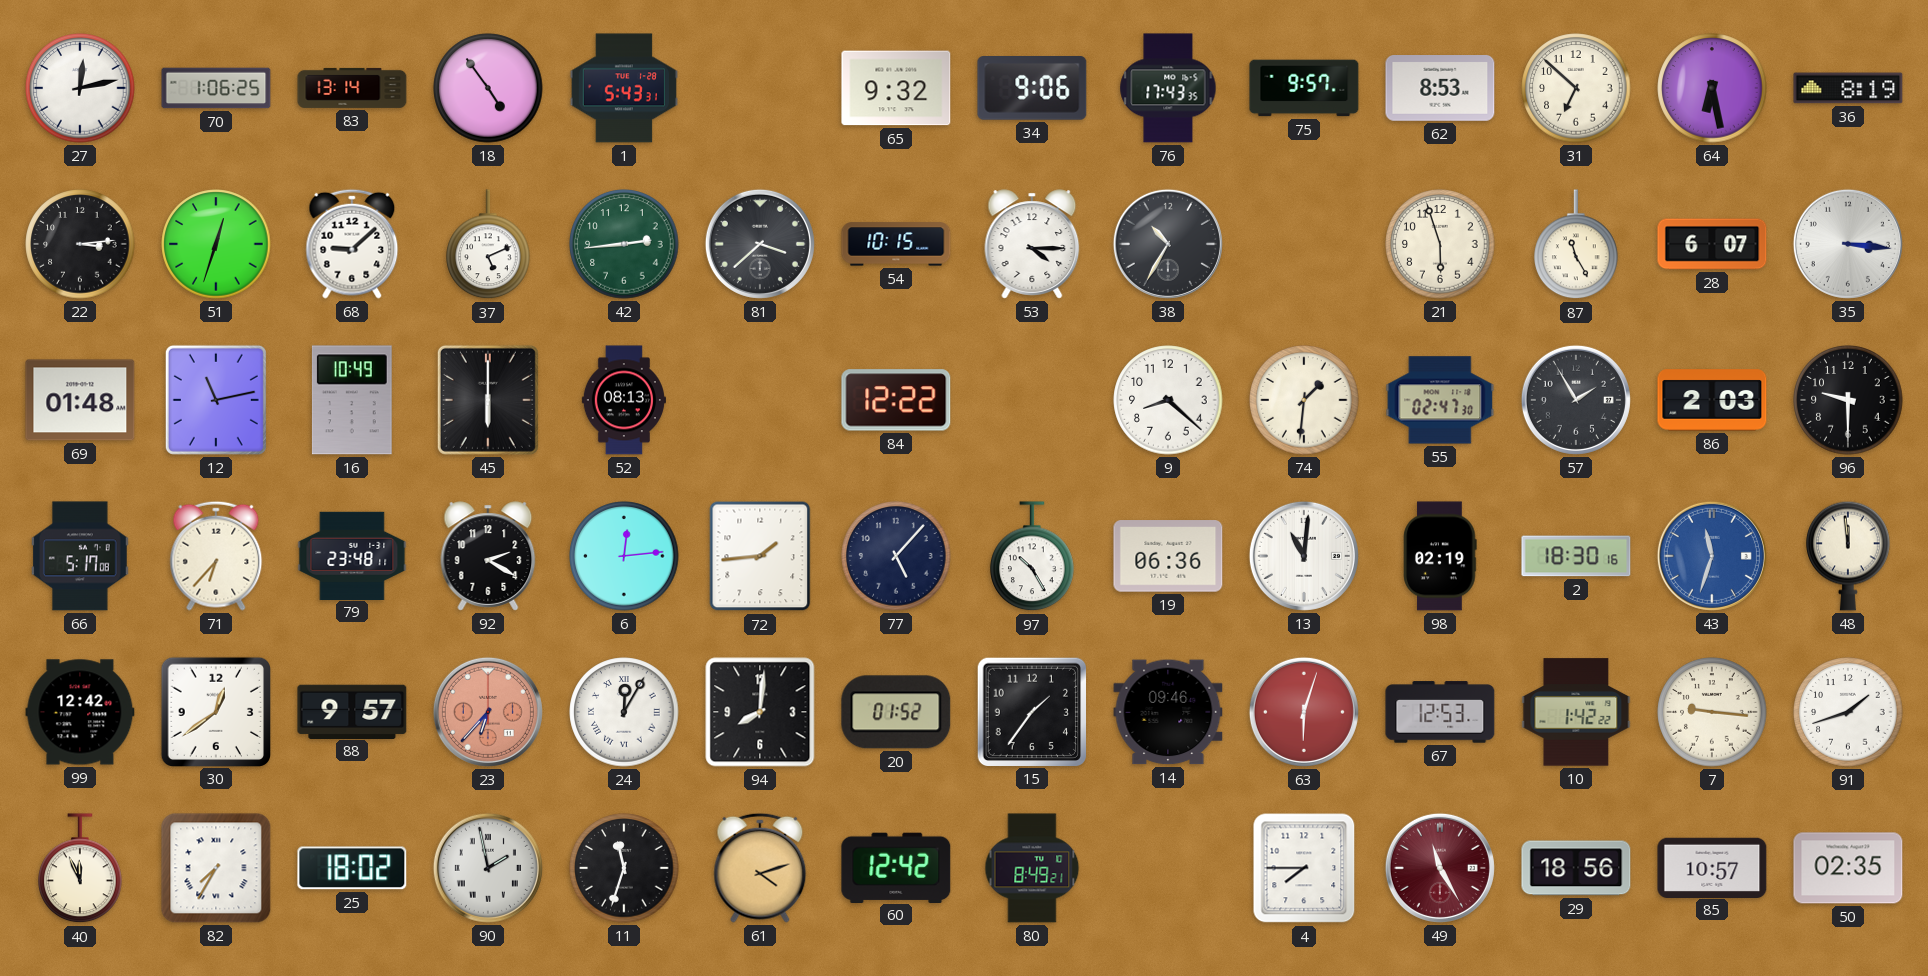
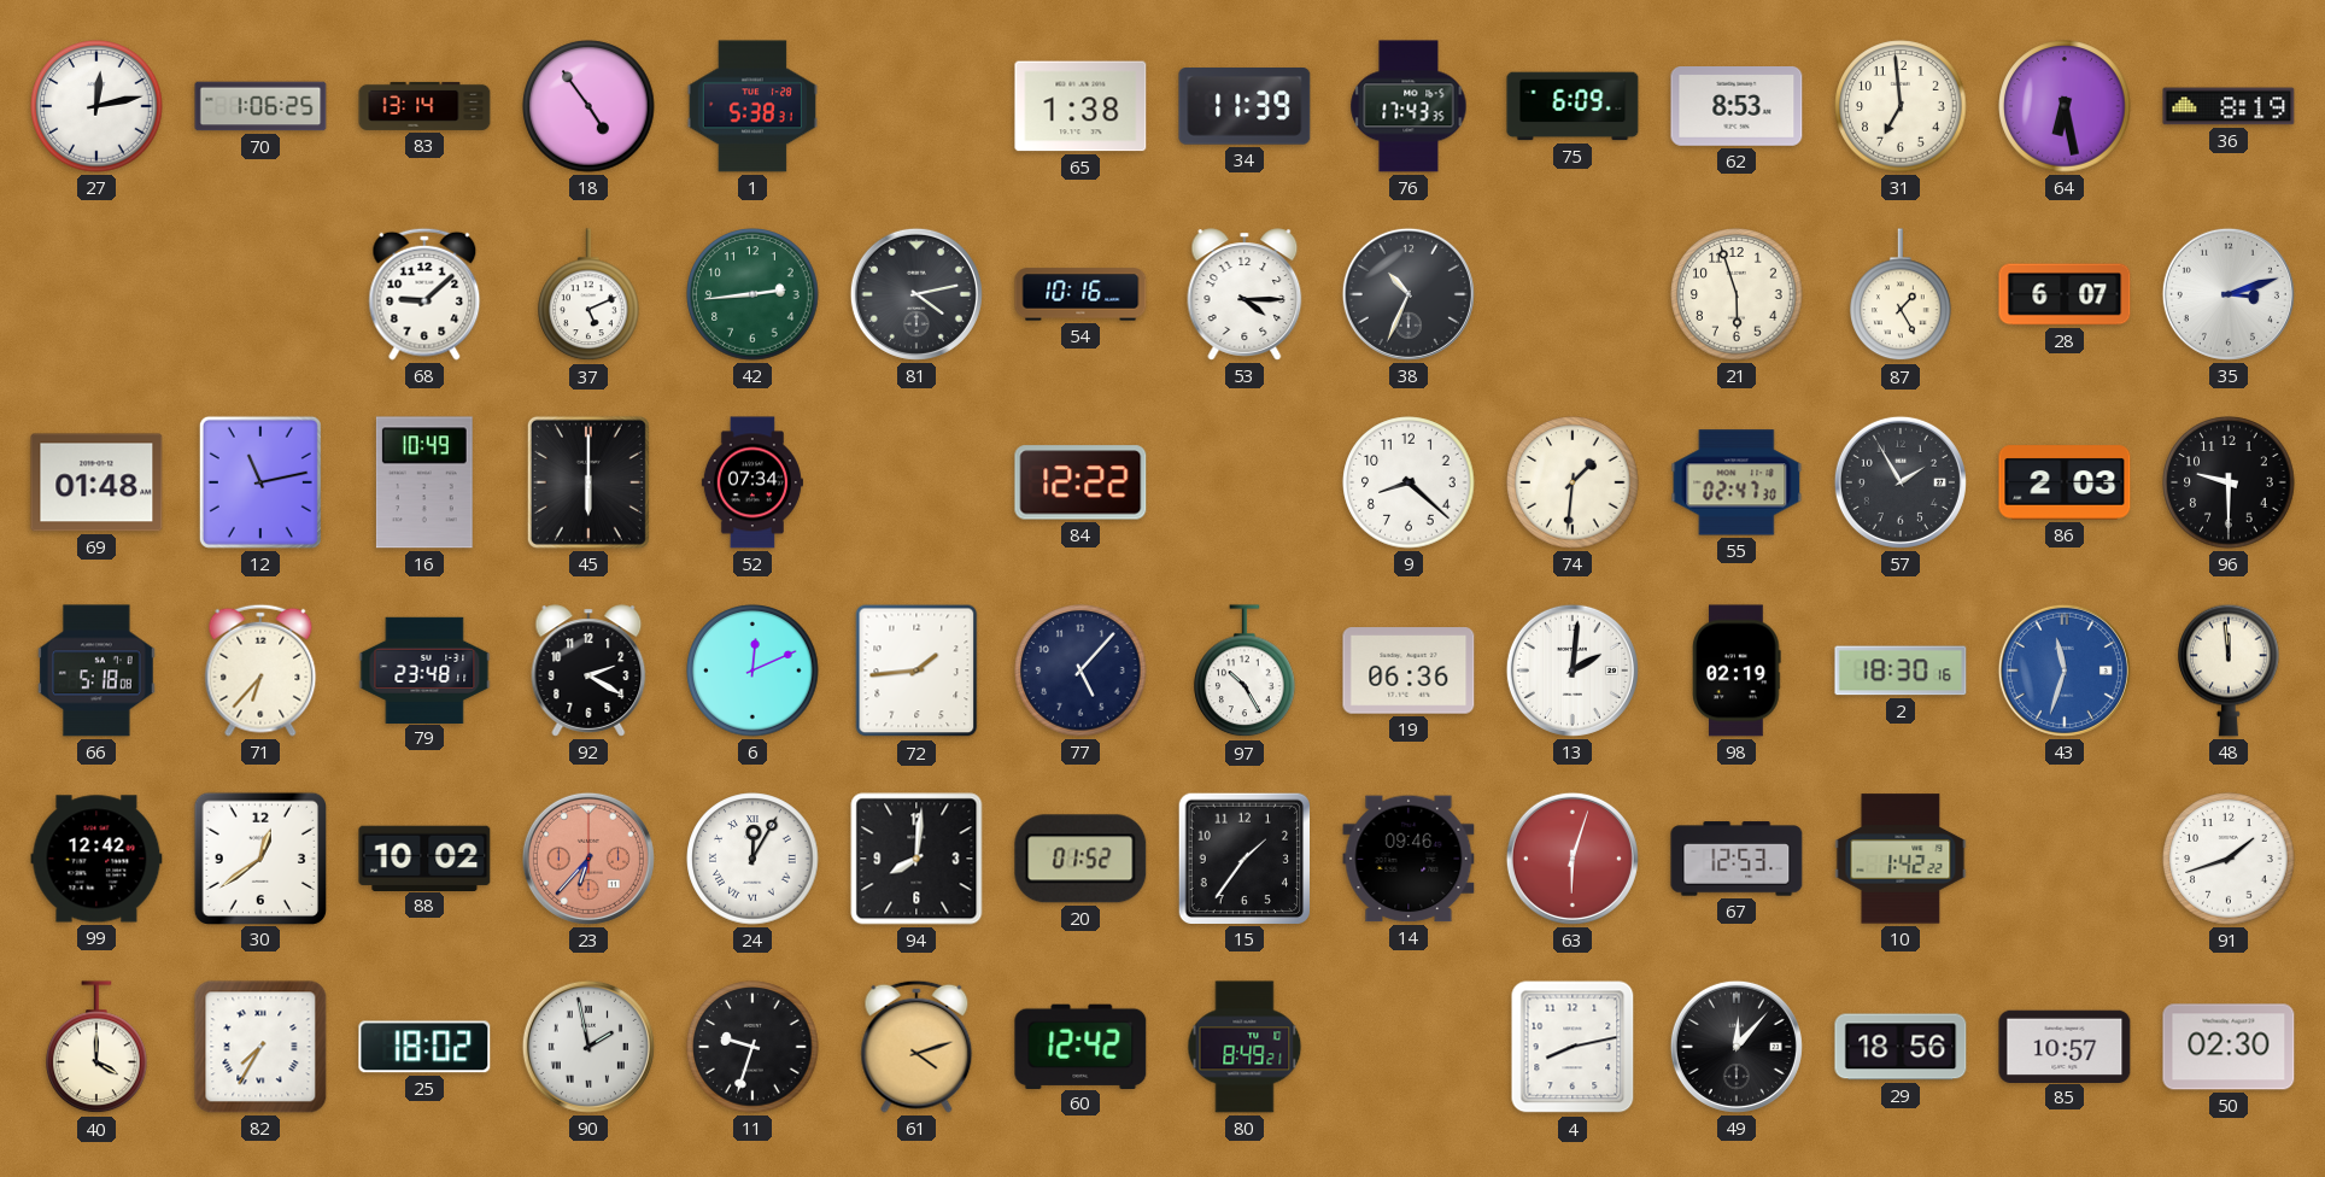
1: 5:43 -> 5:38
65: 9:32 -> 1:38
34: 9:06 -> 11:39
75: 9:57 -> 6:09
31: 6:52 -> 6:59
22: 3:14 -> none
51: 12:33 -> none
81: 3:38 -> 4:13
54: 10:15 -> 10:16
38: 10:35 -> 10:34
87: 11:25 -> 1:25
35: 3:16 -> 3:12
52: 08:13 -> 07:34
66: 5:17 -> 5:18
6: 12:14 -> 12:11
13: 11:01 -> 2:01
88: 9:57 -> 10:02
7: 9:16 -> none
40: 11:56 -> 4:00
11: 11:33 -> 9:33
4: 7:45 -> 8:13
49: 11:25 -> 12:07
49 dial: burgundy -> black
50: 02:35 -> 02:30
